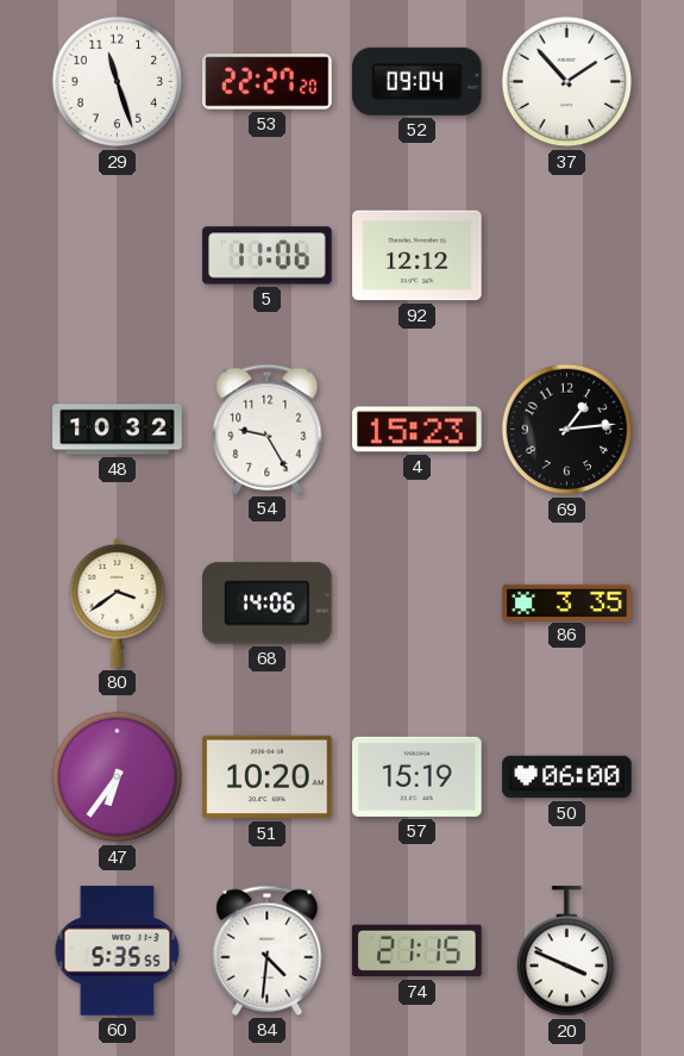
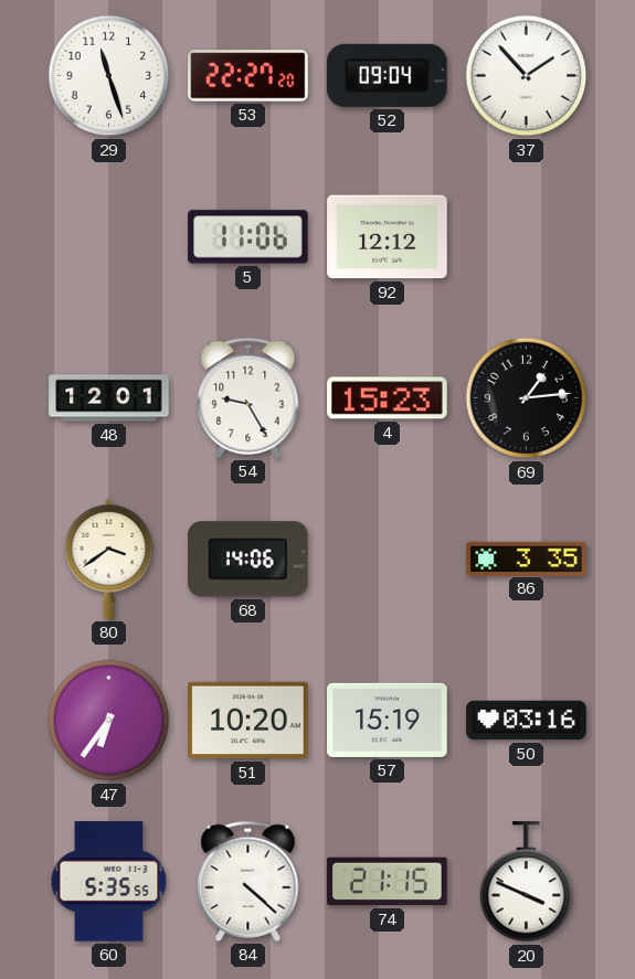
48: 10:32 -> 12:01
50: 06:00 -> 03:16
84: 4:31 -> 4:22
